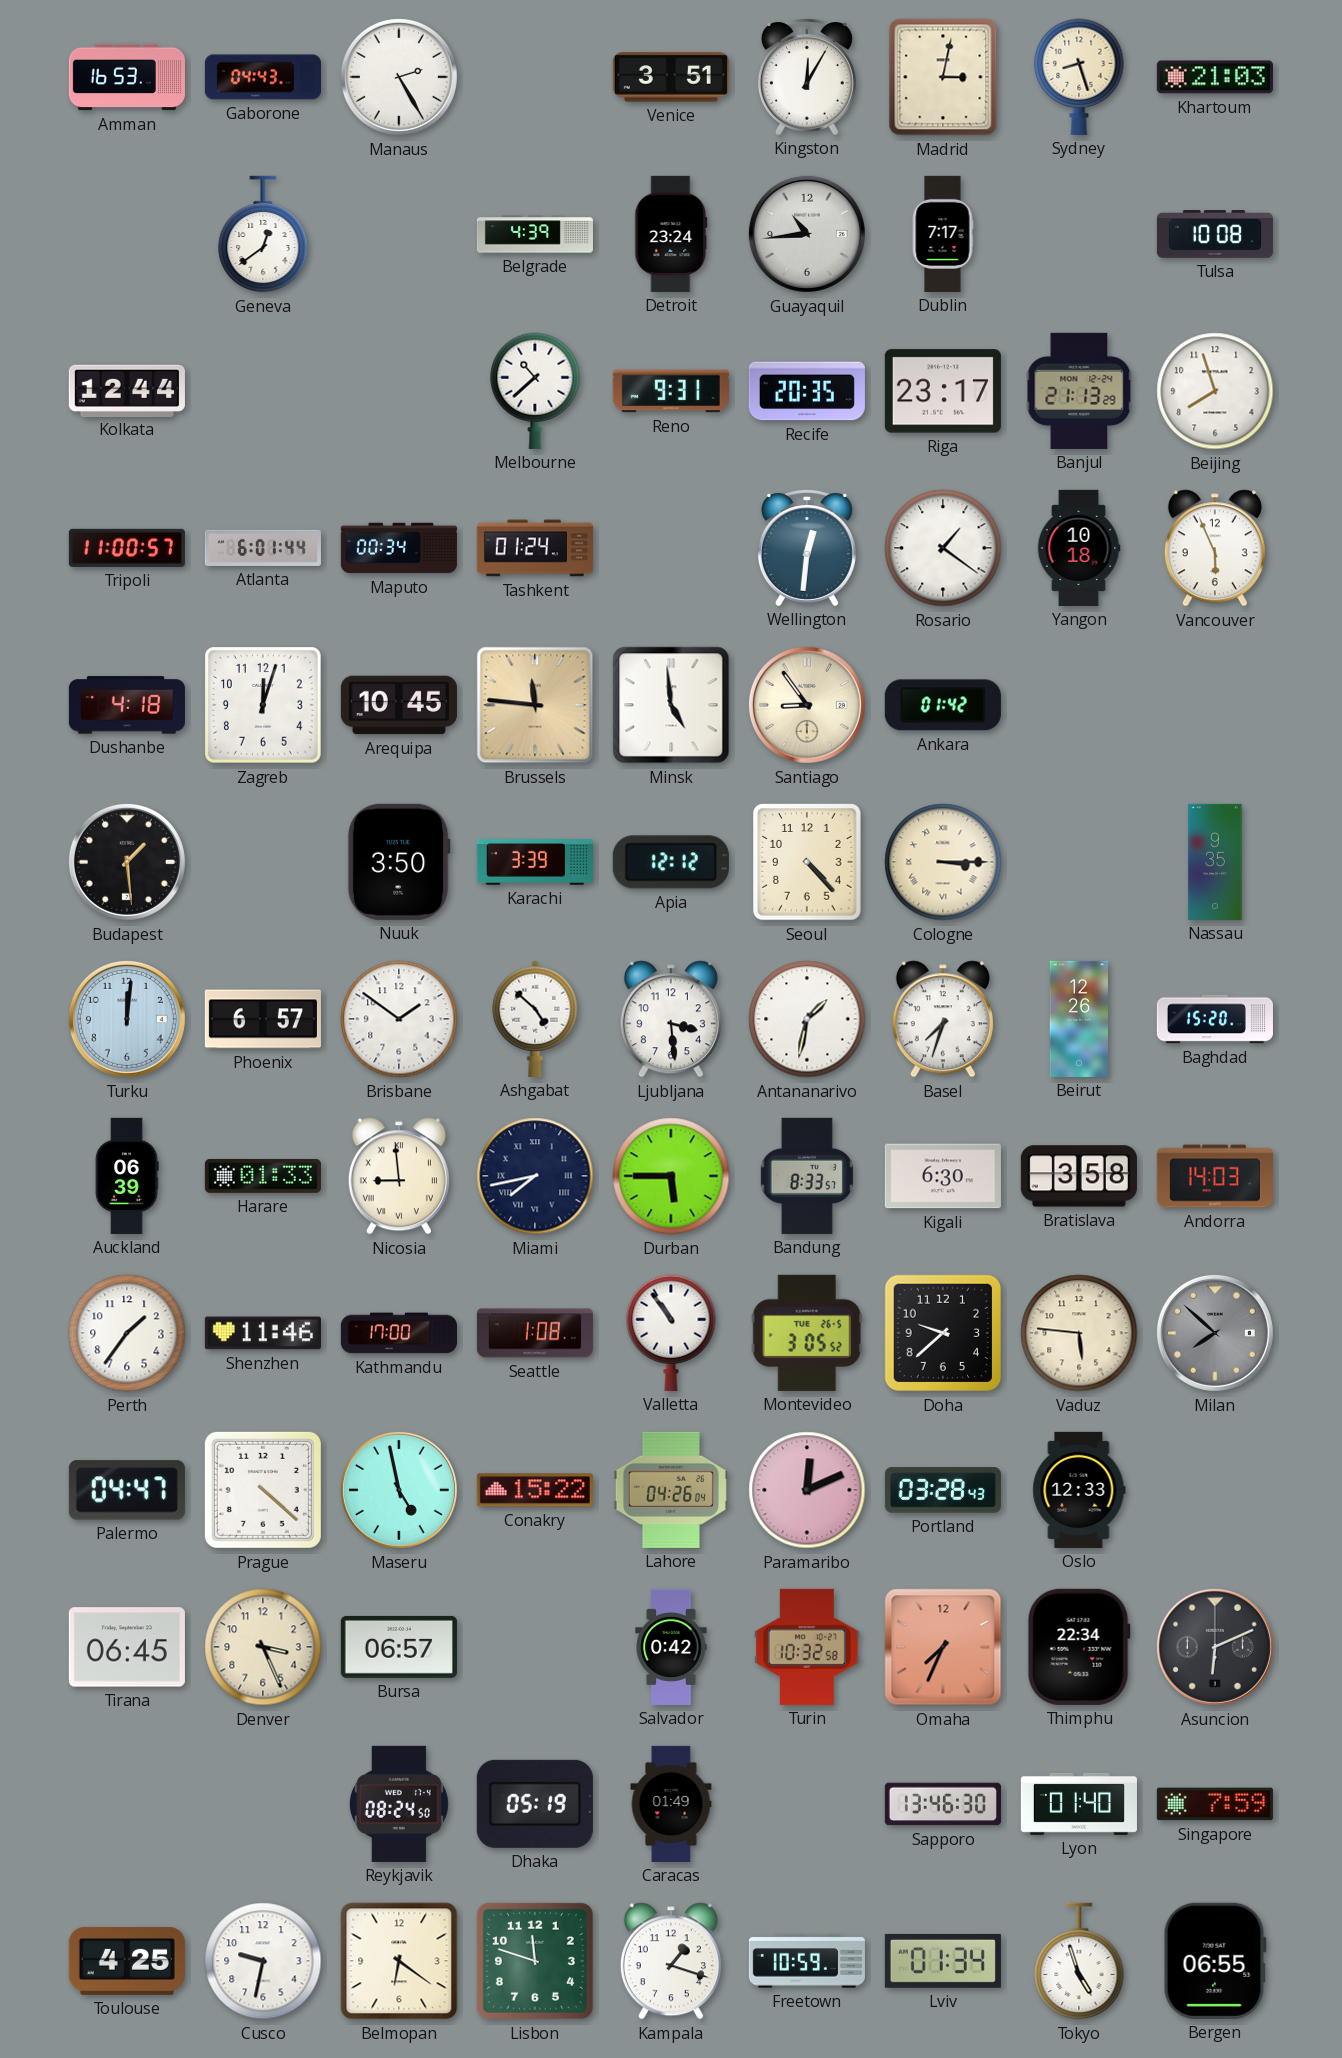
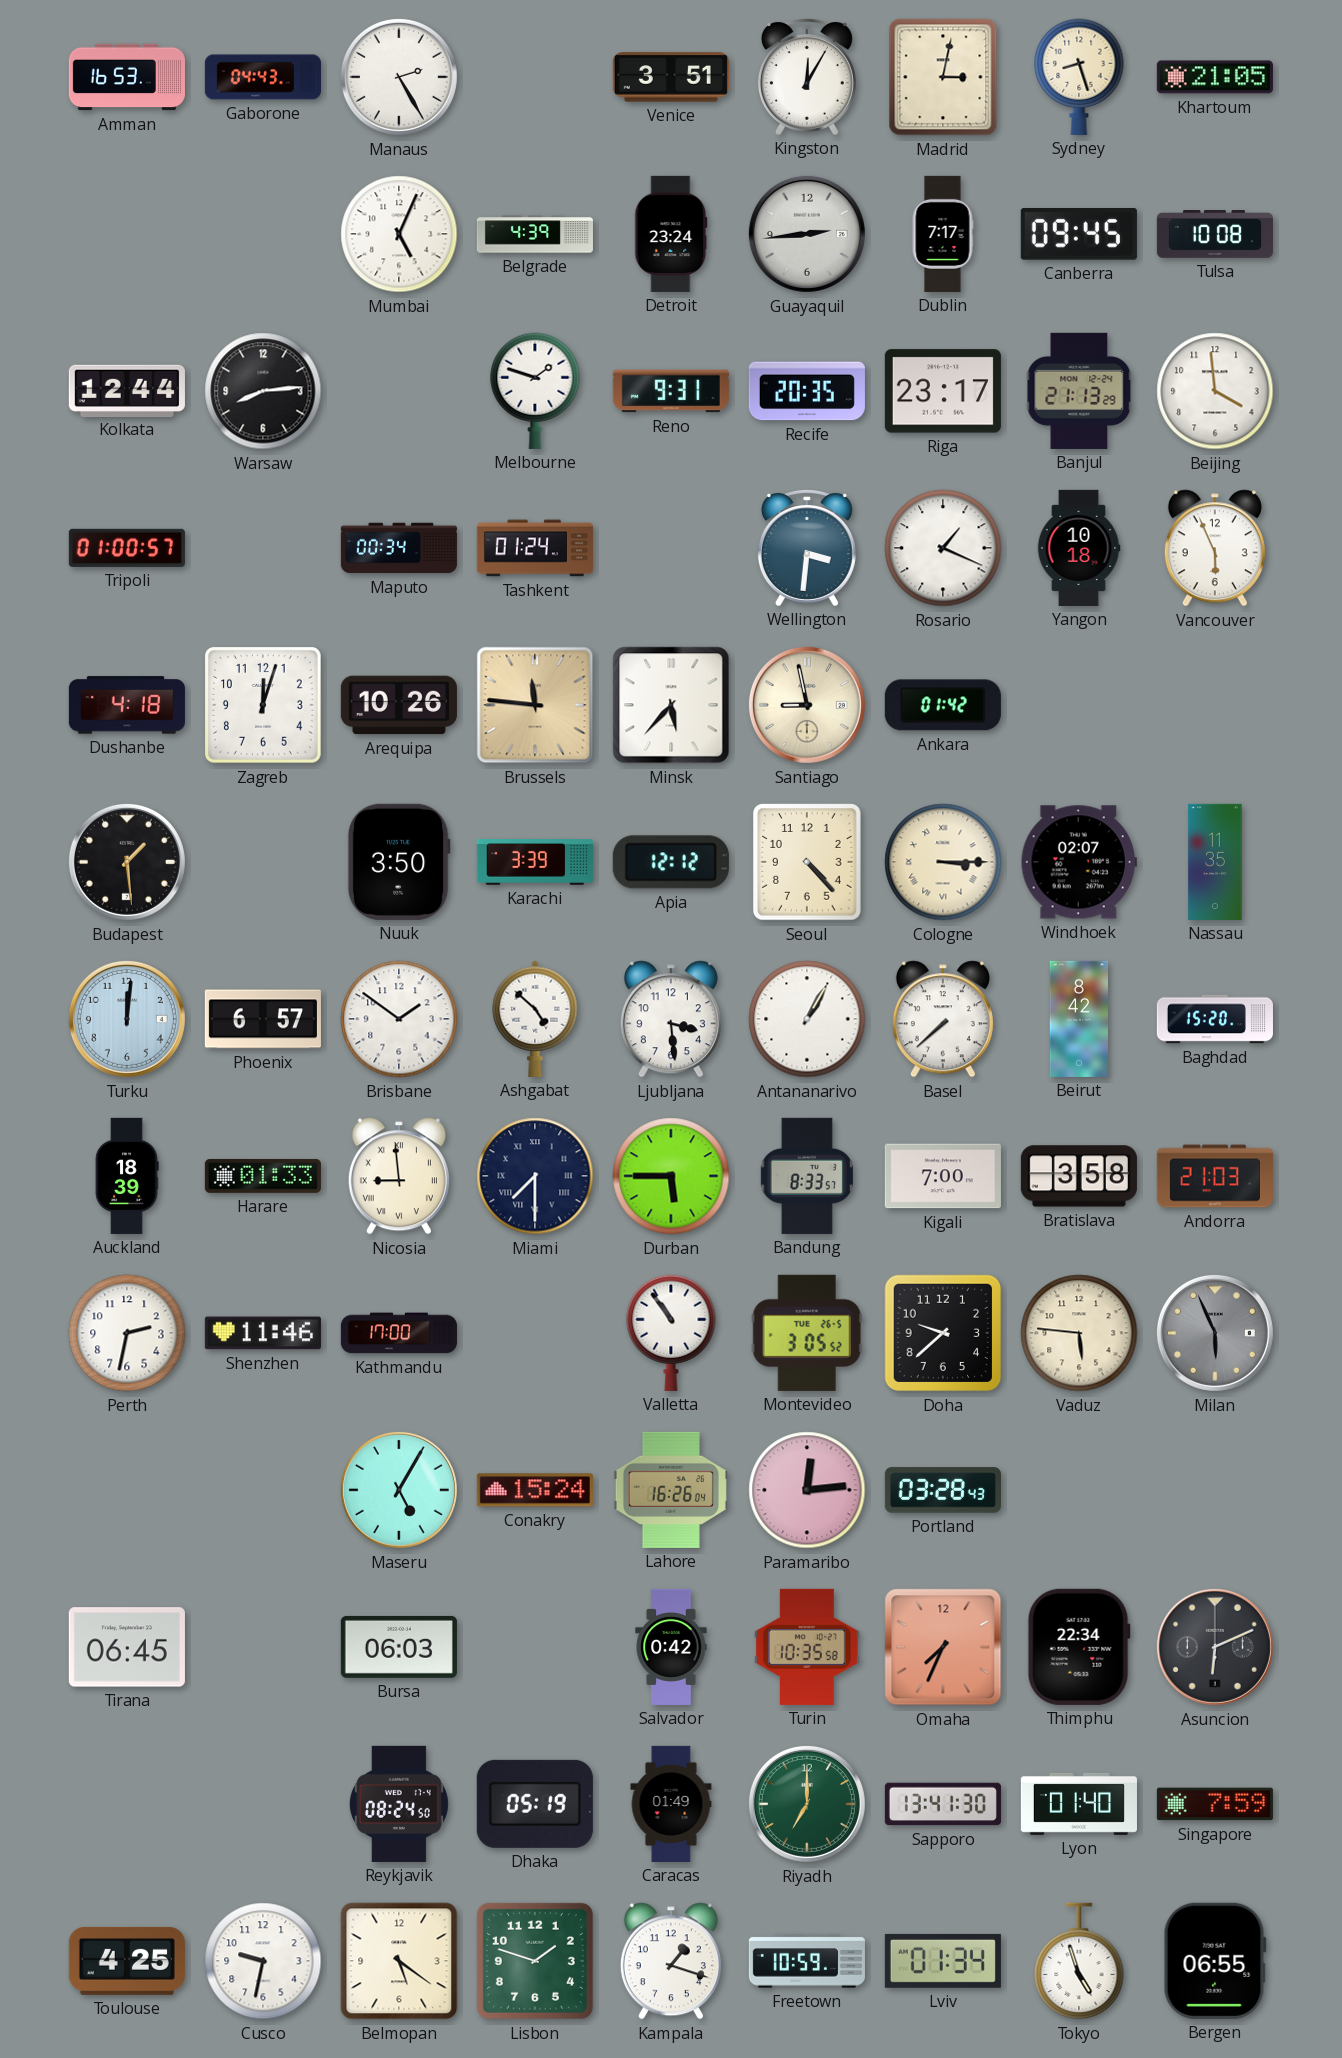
Khartoum: 21:03 -> 21:05
Geneva: 12:39 -> none
Mumbai: none -> 5:04
Guayaquil: 10:44 -> 2:44
Canberra: none -> 09:45
Warsaw: none -> 8:14
Melbourne: 10:38 -> 1:48
Beijing: 7:57 -> 3:59
Tripoli: 11:00 -> 01:00
Atlanta: 6:01 -> none
Wellington: 12:31 -> 3:31
Rosario: 1:21 -> 1:19
Arequipa: 10:45 -> 10:26
Minsk: 4:59 -> 5:37
Santiago: 8:54 -> 8:58
Windhoek: none -> 02:07
Nassau: 9:35 -> 11:35
Antananarivo: 1:32 -> 1:05
Basel: 7:33 -> 7:38
Beirut: 12:26 -> 8:42
Auckland: 06:39 -> 18:39
Miami: 7:43 -> 7:30
Kigali: 6:30 -> 7:00
Andorra: 14:03 -> 21:03
Perth: 1:36 -> 2:32
Seattle: 1:08 -> none
Milan: 7:52 -> 5:56
Palermo: 04:47 -> none
Prague: 4:22 -> none
Maseru: 4:58 -> 5:05
Conakry: 15:22 -> 15:24
Lahore: 04:26 -> 16:26
Paramaribo: 12:11 -> 12:14
Oslo: 12:33 -> none
Denver: 3:26 -> none
Bursa: 06:57 -> 06:03
Turin: 10:32 -> 10:35
Riyadh: none -> 7:00
Sapporo: 13:46 -> 13:41
Belmopan: 6:21 -> 5:21
Lisbon: 11:48 -> 1:48
